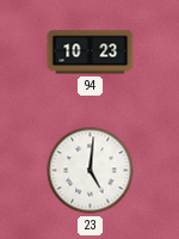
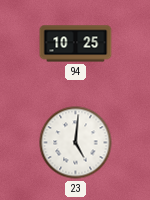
94: 10:23 -> 10:25
